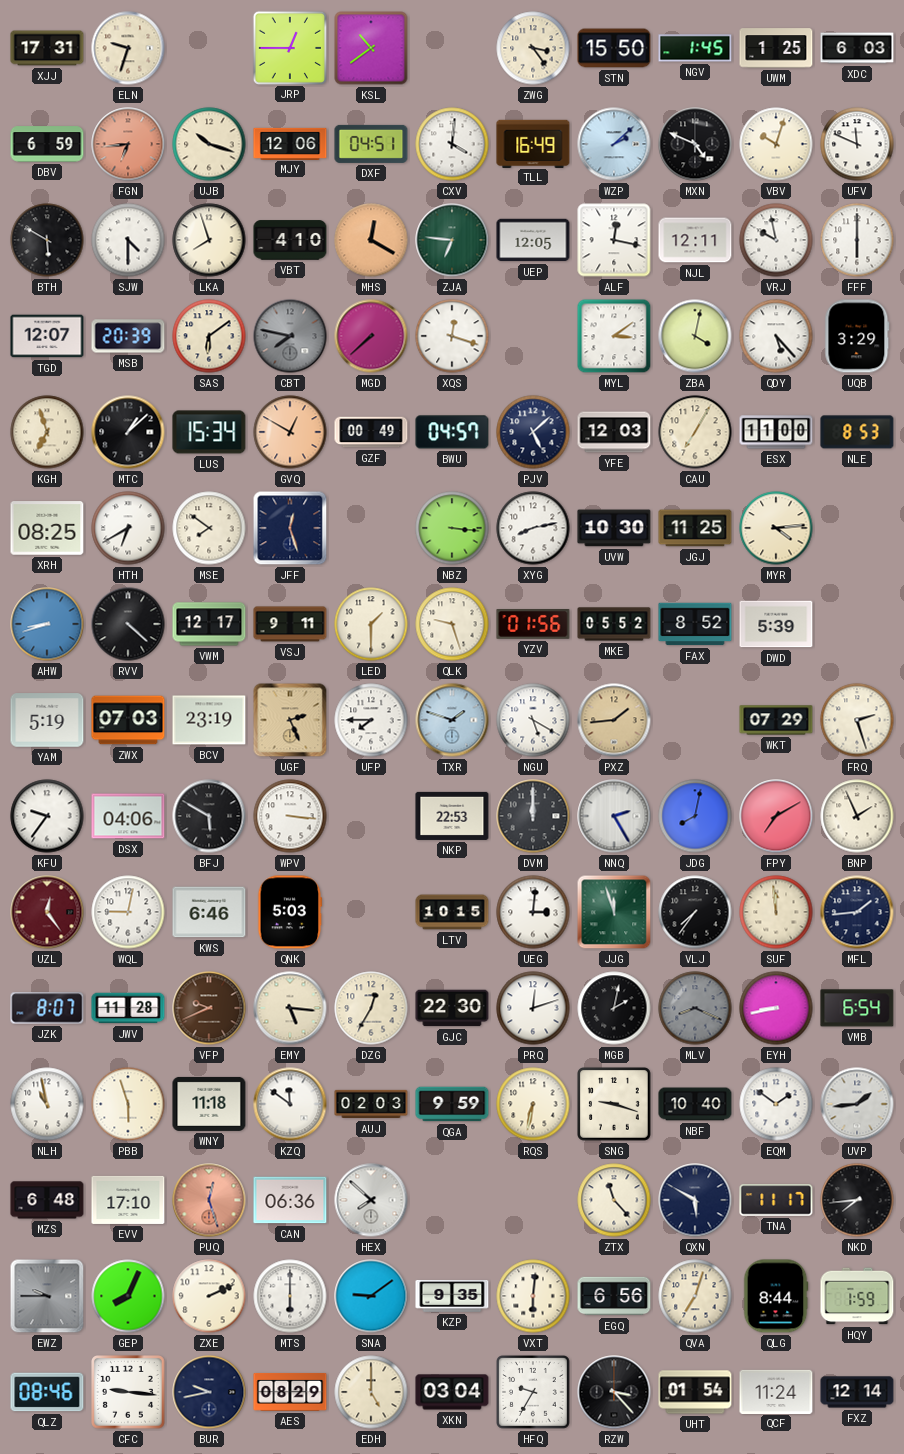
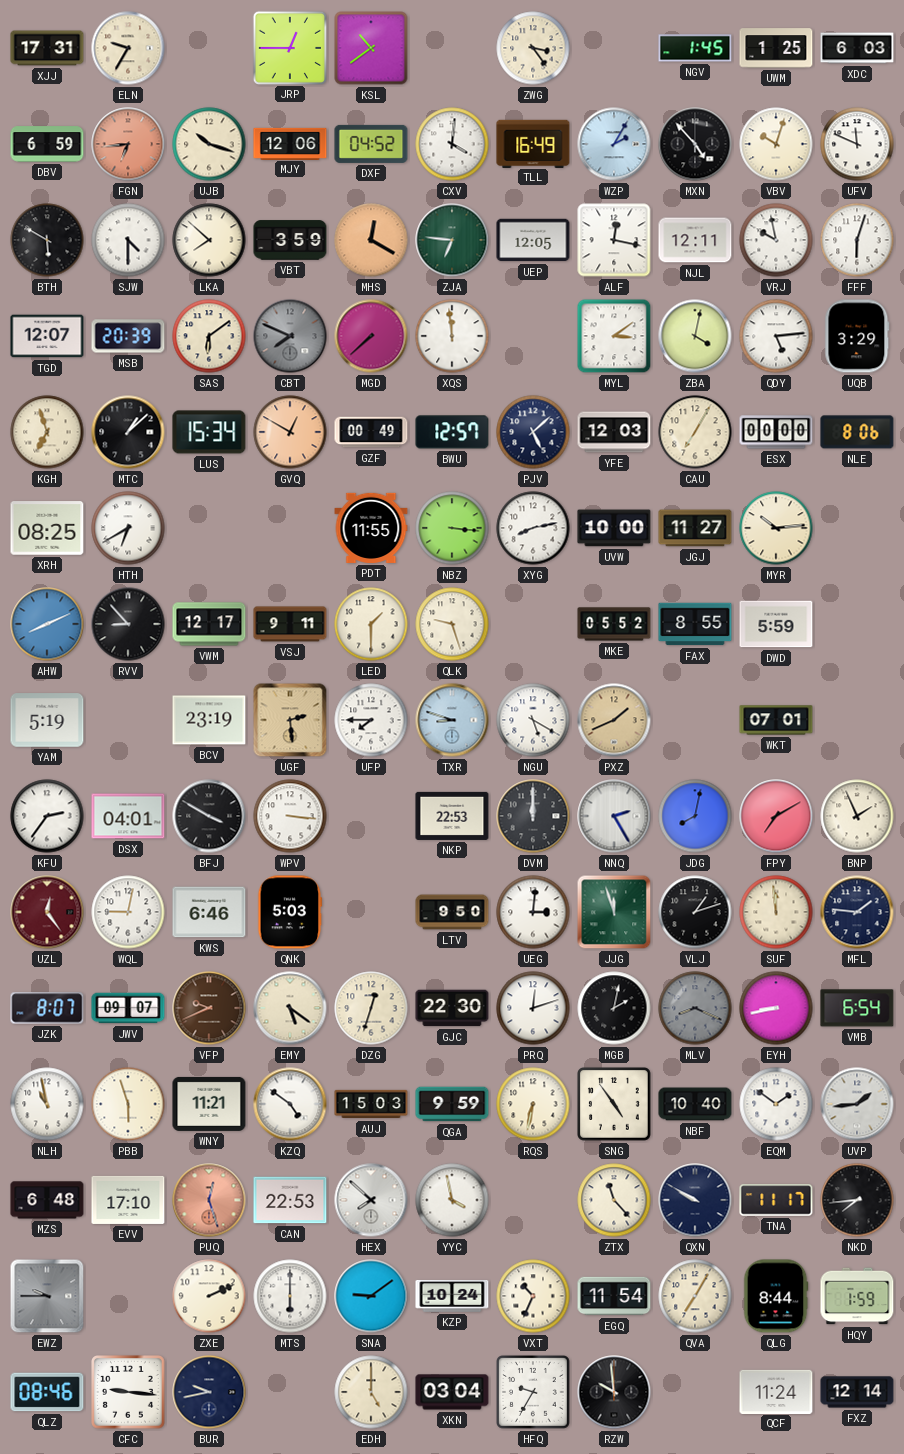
ELN: 9:33 -> 9:35
STN: 15:50 -> none
DXF: 04:51 -> 04:52
WZP: 2:08 -> 2:05
MXN: 4:49 -> 4:53
LKA: 7:57 -> 7:52
VBT: 4:10 -> 3:59
FFF: 6:00 -> 6:03
CBT: 7:47 -> 7:49
XQS: 12:18 -> 11:59
QDY: 5:23 -> 5:14
BWU: 04:57 -> 12:57
ESX: 11:00 -> 00:00
NLE: 8:53 -> 8:06
MSE: 7:51 -> none
JFF: 12:27 -> none
PDT: none -> 11:55
UVW: 10:30 -> 10:00
JGJ: 11:25 -> 11:27
MYR: 4:14 -> 10:14
AHW: 8:42 -> 8:11
RVV: 4:22 -> 8:53
YZV: 01:56 -> none
FAX: 8:52 -> 8:55
DWD: 5:39 -> 5:59
ZWX: 07:03 -> none
UGF: 2:26 -> 2:29
TXR: 1:48 -> 8:48
PXZ: 1:44 -> 1:41
WKT: 07:29 -> 07:01
FRQ: 2:27 -> none
KFU: 9:36 -> 2:36
DSX: 04:06 -> 04:01
BFJ: 5:50 -> 3:50
LTV: 10:15 -> 9:50
VLJ: 7:36 -> 1:12
MFL: 1:44 -> 1:46
JWV: 11:28 -> 09:07
EMY: 5:16 -> 5:21
DZG: 12:35 -> 12:33
WNY: 11:18 -> 11:21
KZQ: 11:51 -> 4:51
AUJ: 02:03 -> 15:03
SNG: 9:18 -> 4:54
CAN: 06:36 -> 22:53
YYC: none -> 3:58
QXN: 5:50 -> 9:50
GEP: 8:04 -> none
KZP: 9:35 -> 10:24
VXT: 6:01 -> 10:34
EGQ: 6:56 -> 11:54
QVA: 7:03 -> 7:05
AES: 08:29 -> none
RZW: 3:23 -> 9:59
UHT: 01:54 -> none
